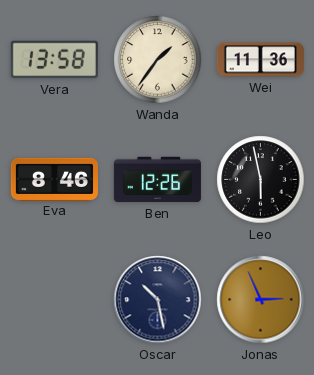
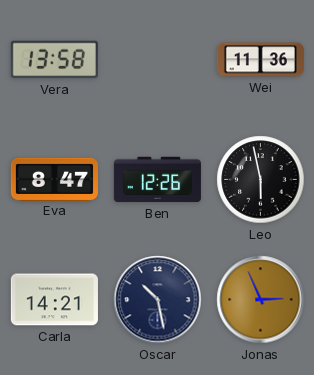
Wanda: 1:36 -> none
Eva: 8:46 -> 8:47
Carla: none -> 14:21
